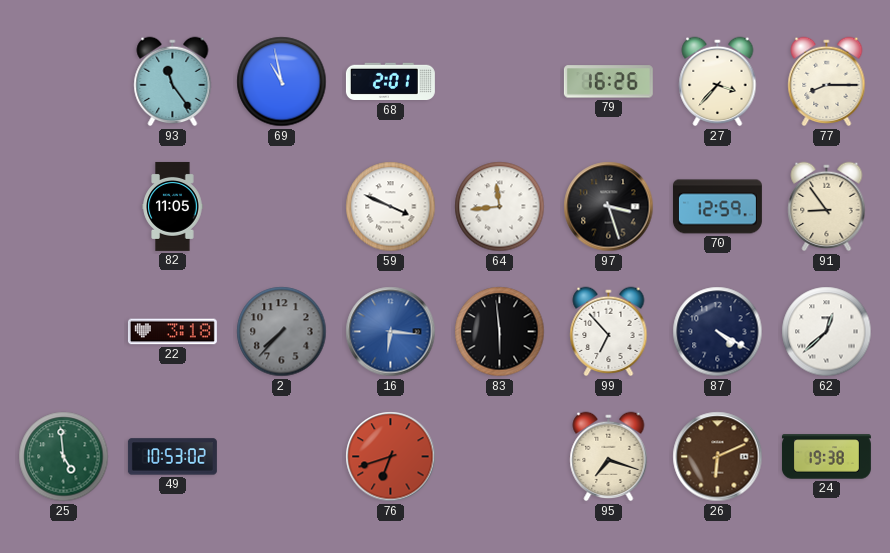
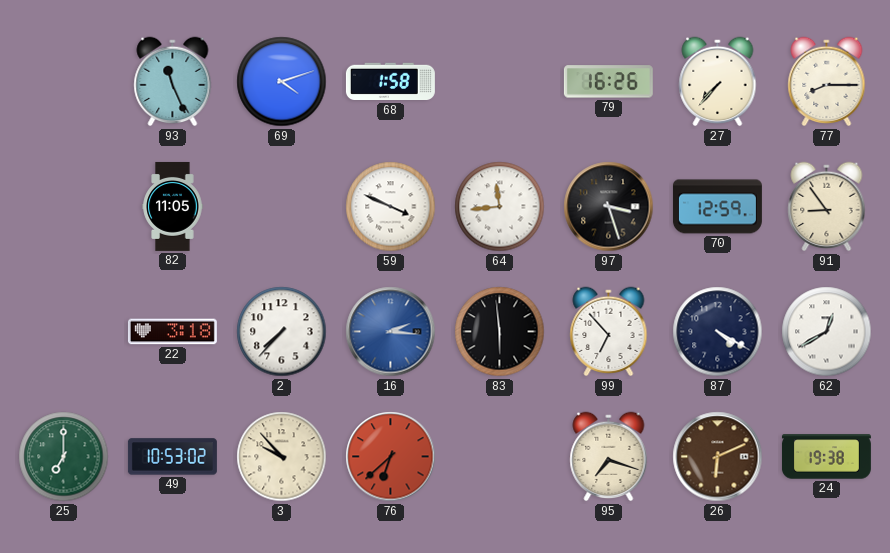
93: 11:24 -> 11:26
69: 10:58 -> 4:12
68: 2:01 -> 1:58
27: 3:37 -> 7:37
2 dial: grey -> white
16: 6:16 -> 2:16
62: 12:38 -> 12:40
25: 4:59 -> 7:00
3: none -> 9:53
76: 6:42 -> 6:38
